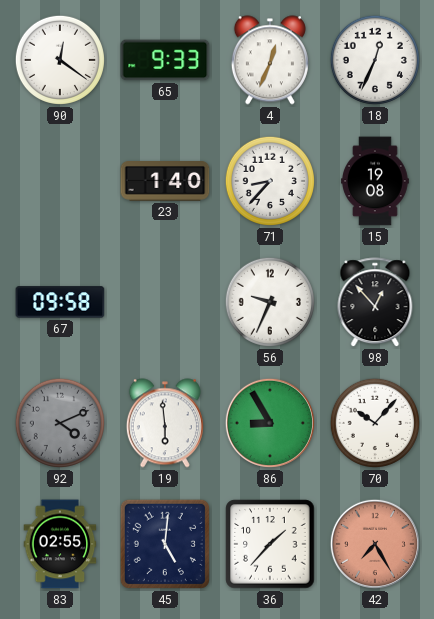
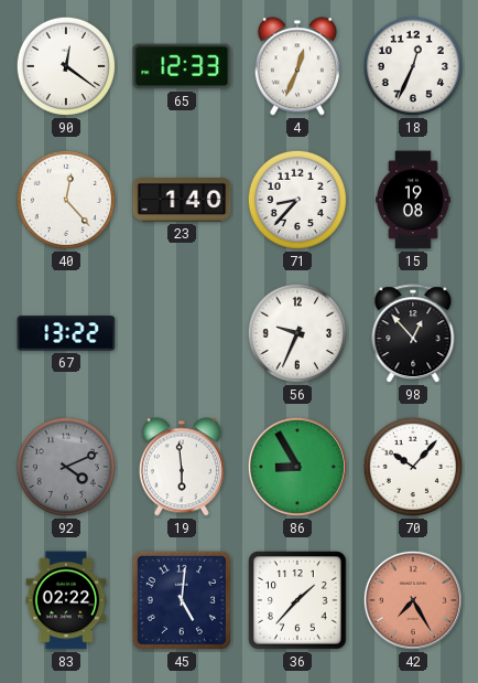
65: 9:33 -> 12:33
40: none -> 12:23
67: 09:58 -> 13:22
83: 02:55 -> 02:22
